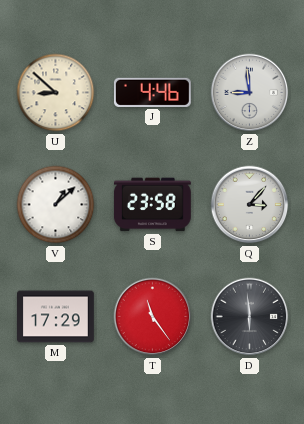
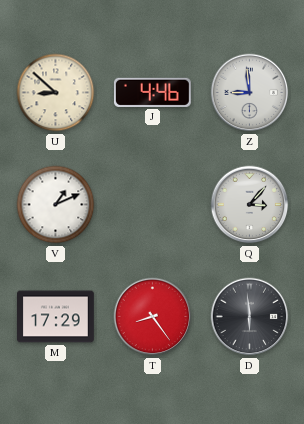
V: 1:08 -> 1:11
S: 23:58 -> none
T: 11:24 -> 8:24
